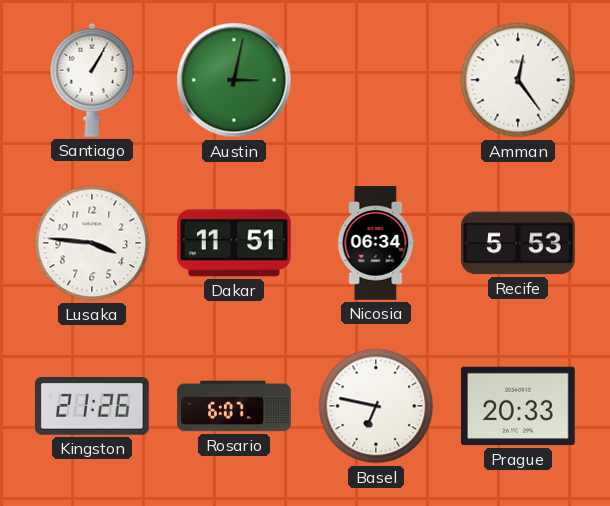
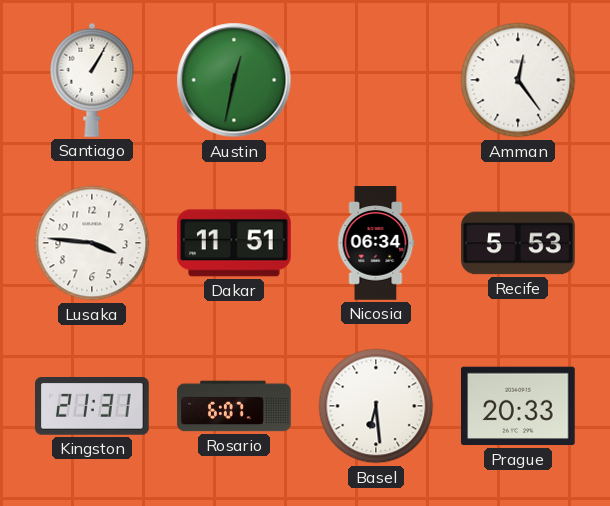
Austin: 3:02 -> 12:32
Kingston: 21:26 -> 21:31
Basel: 6:47 -> 6:29
